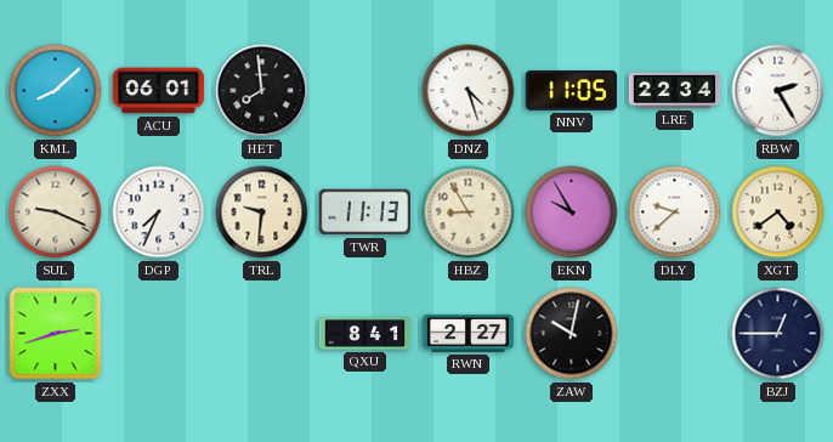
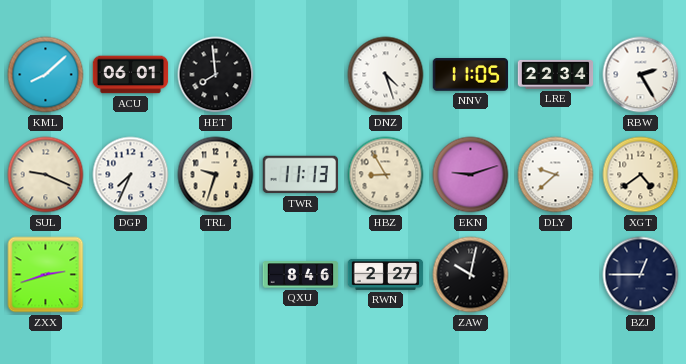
TRL: 9:31 -> 9:33
EKN: 9:55 -> 9:12
QXU: 8:41 -> 8:46
